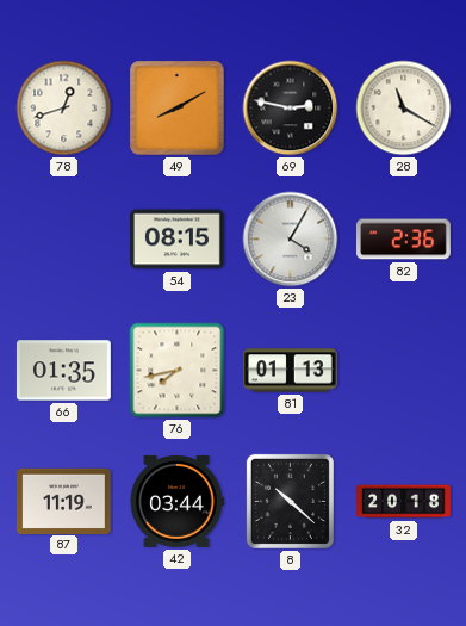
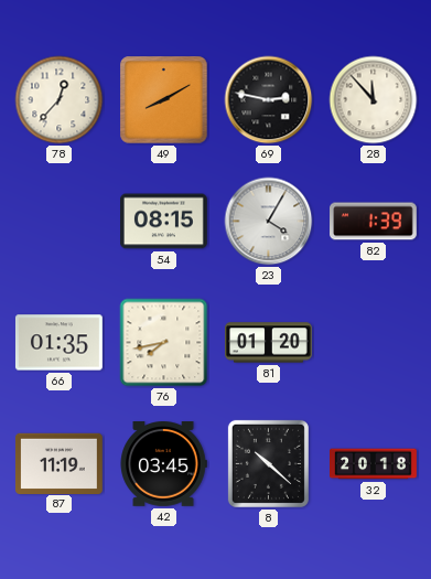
78: 12:42 -> 12:37
28: 11:20 -> 11:53
82: 2:36 -> 1:39
81: 01:13 -> 01:20
42: 03:44 -> 03:45
